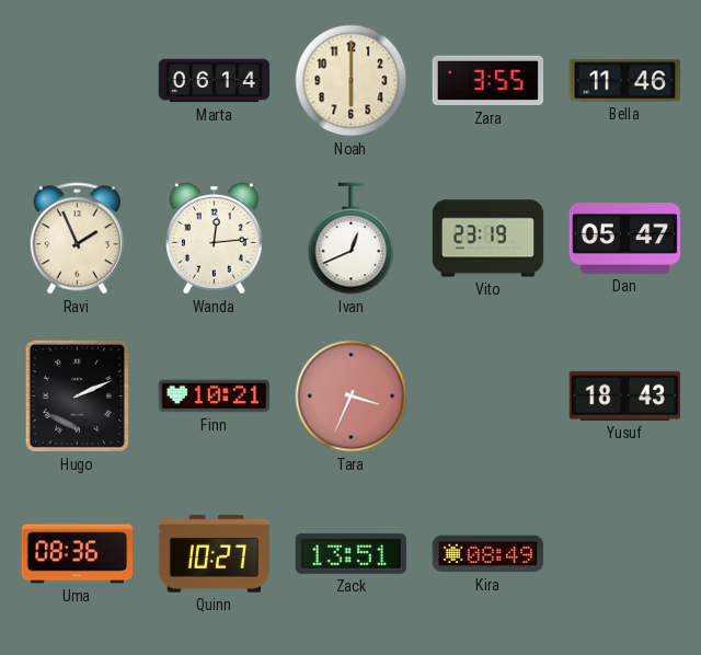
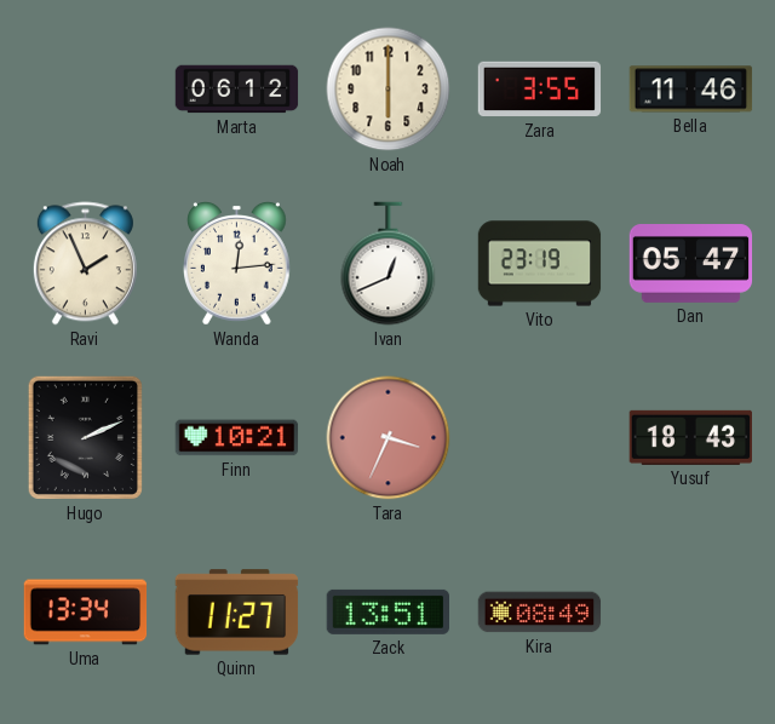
Marta: 06:14 -> 06:12
Uma: 08:36 -> 13:34
Quinn: 10:27 -> 11:27
